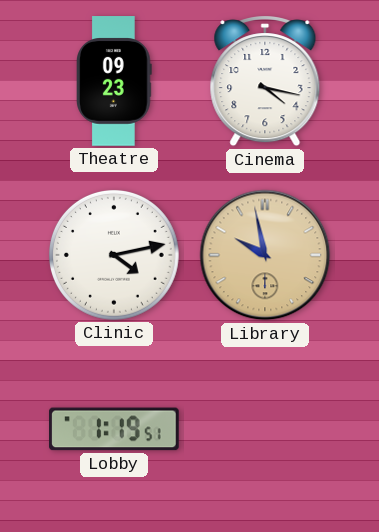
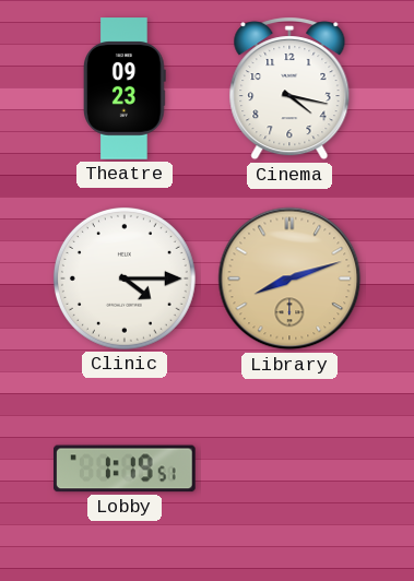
Clinic: 4:13 -> 4:15
Library: 9:58 -> 8:12
